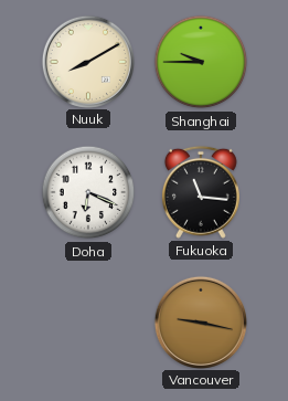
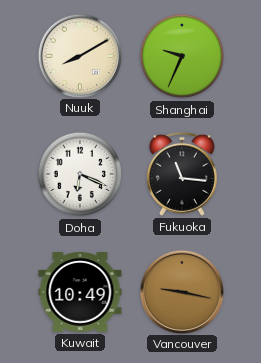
Shanghai: 9:45 -> 9:34
Kuwait: none -> 10:49
